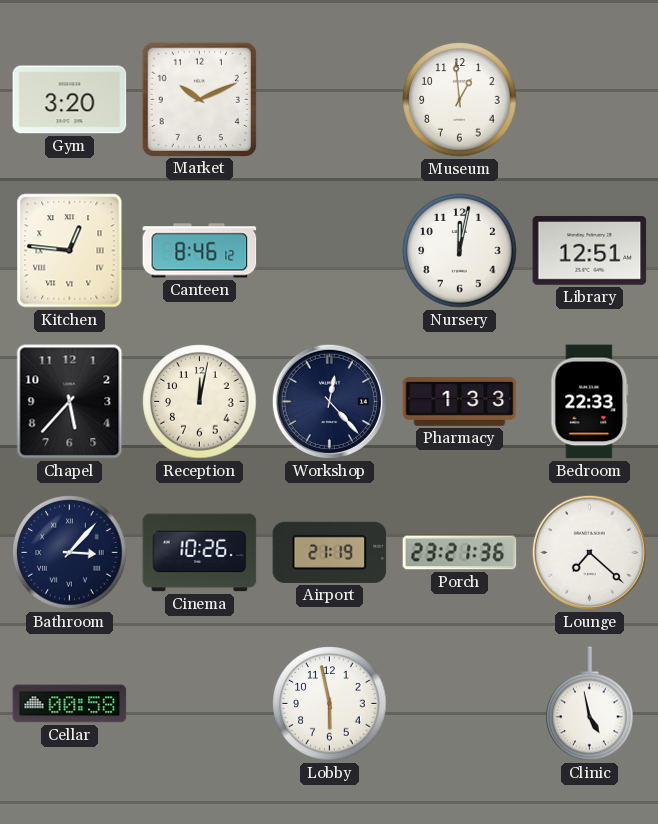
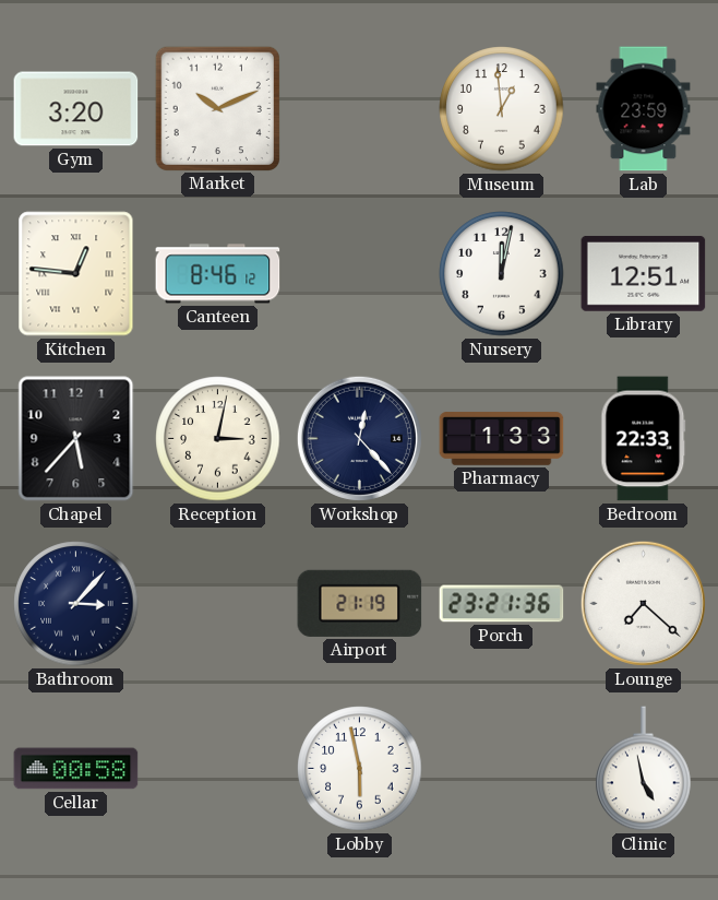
Lab: none -> 23:59
Reception: 12:02 -> 3:02
Cinema: 10:26 -> none
